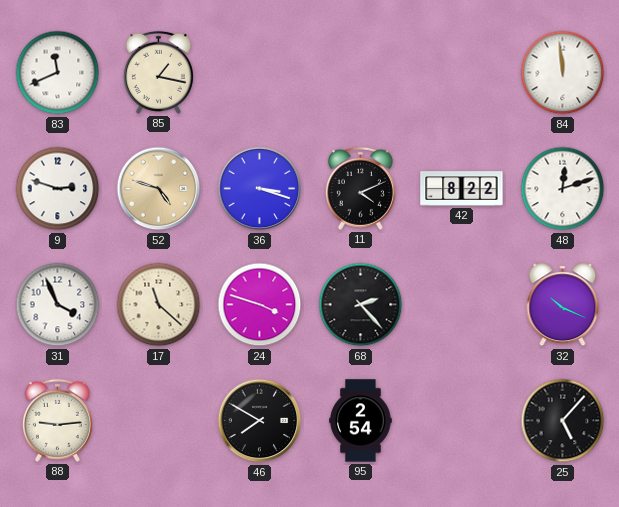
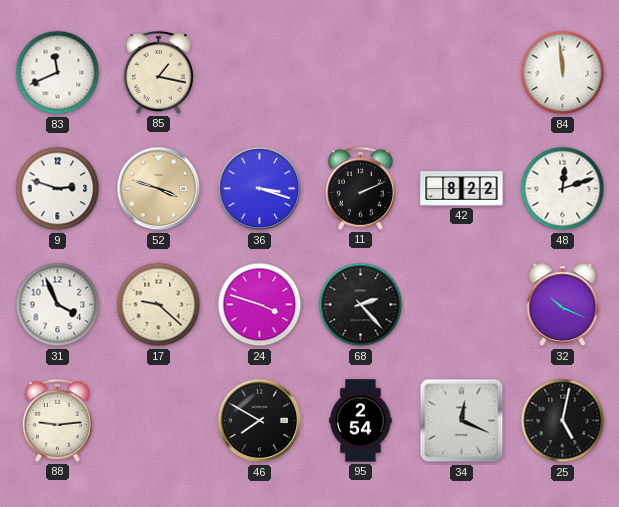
52: 4:48 -> 3:48
11: 4:11 -> 2:11
17: 11:22 -> 9:22
34: none -> 12:19
25: 5:07 -> 5:02
